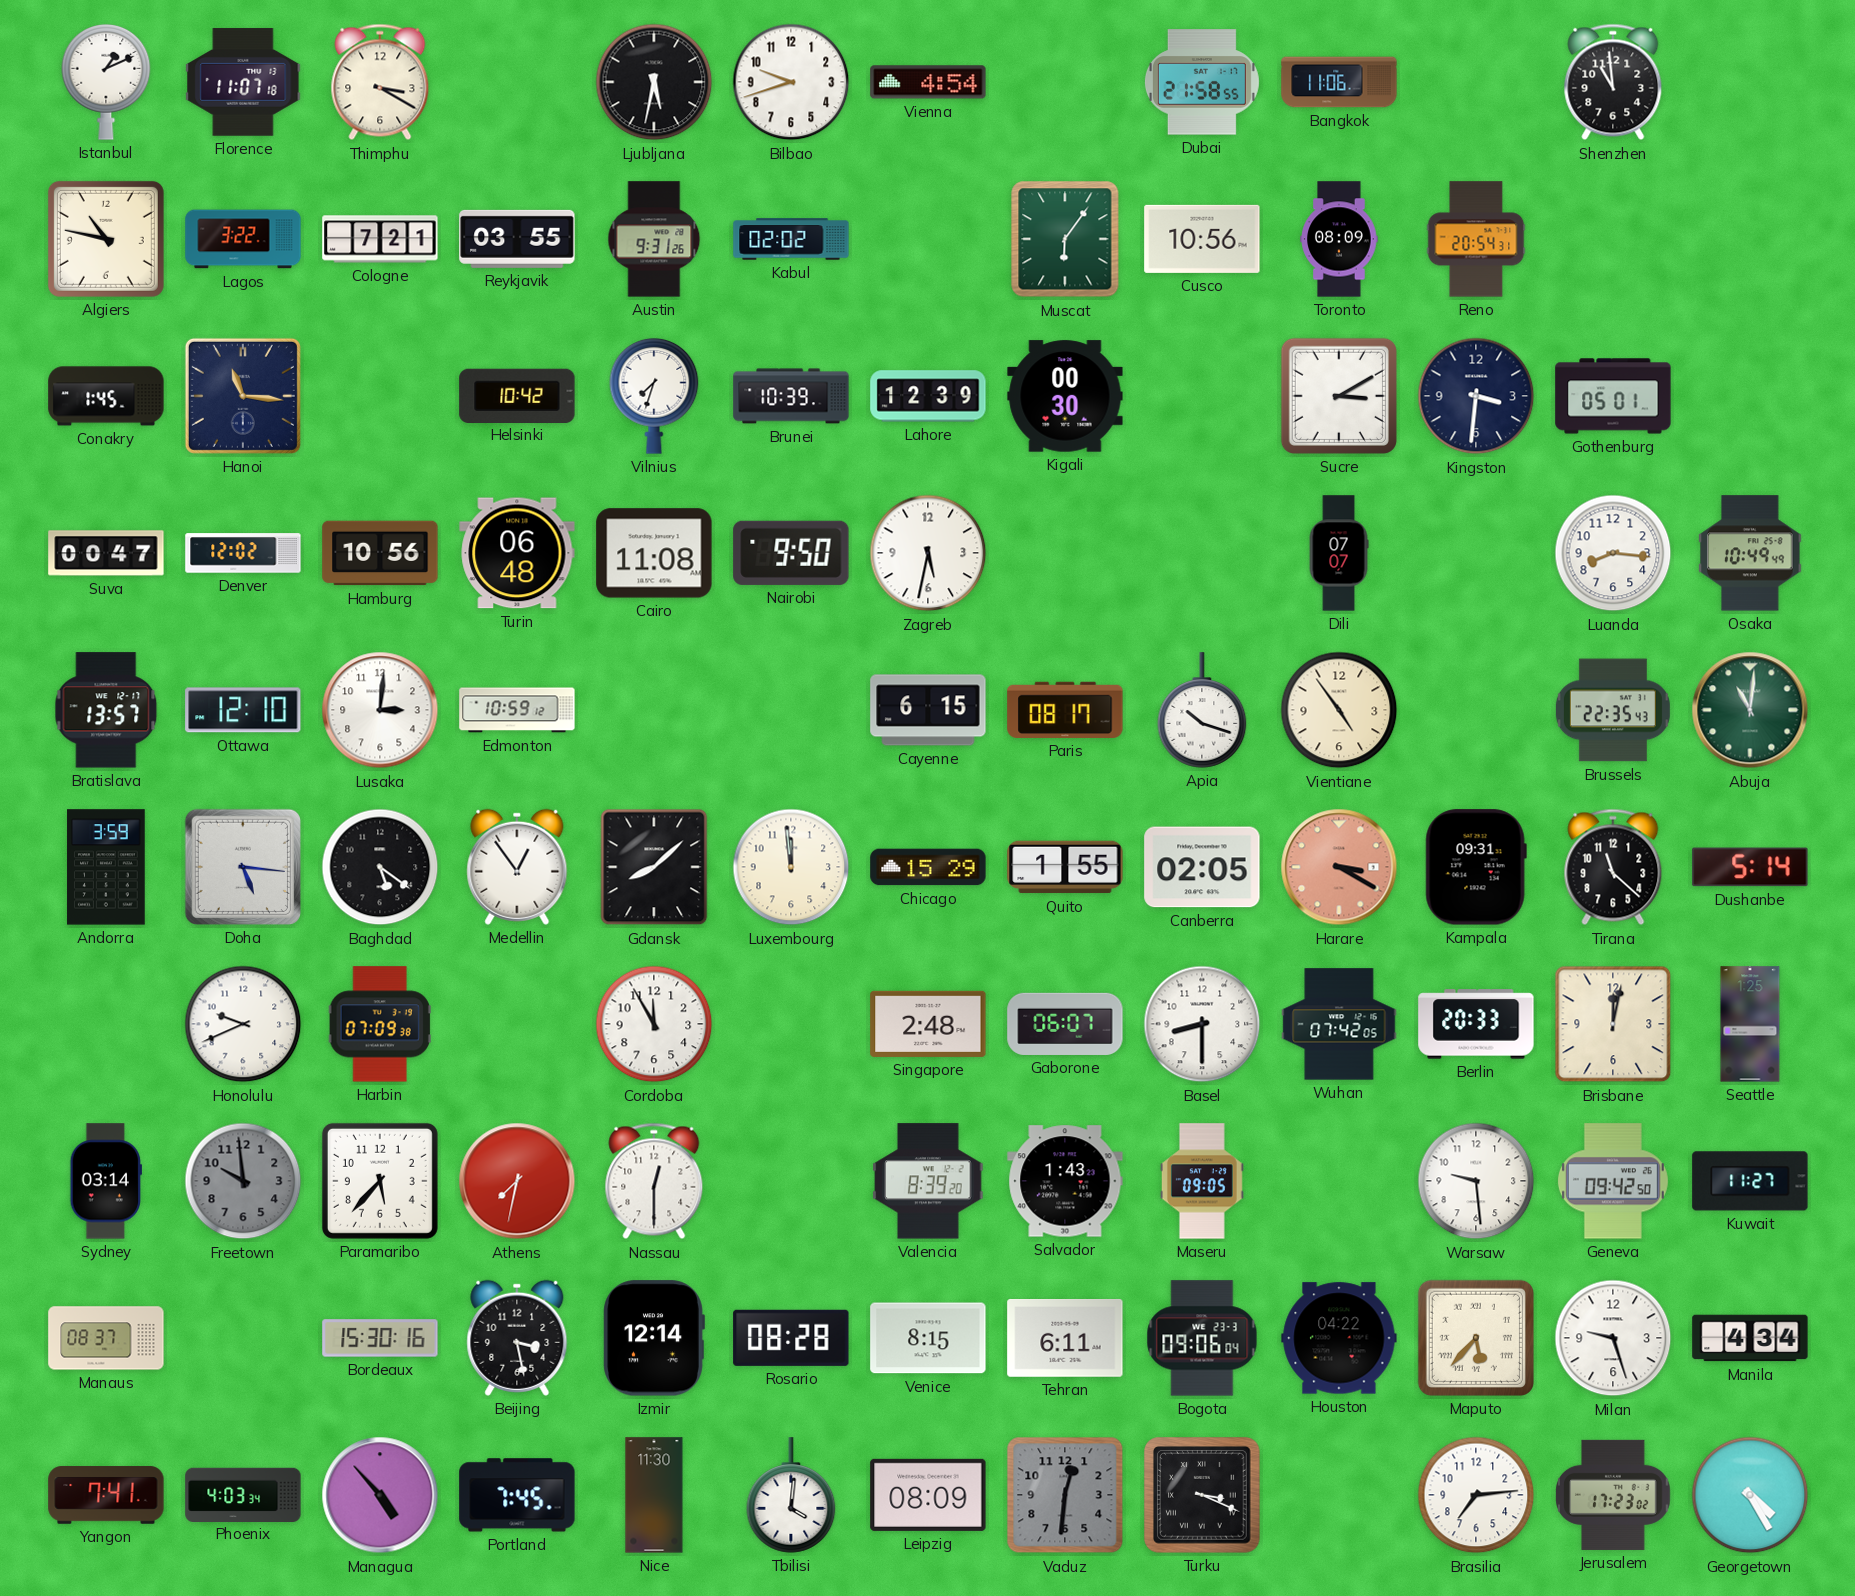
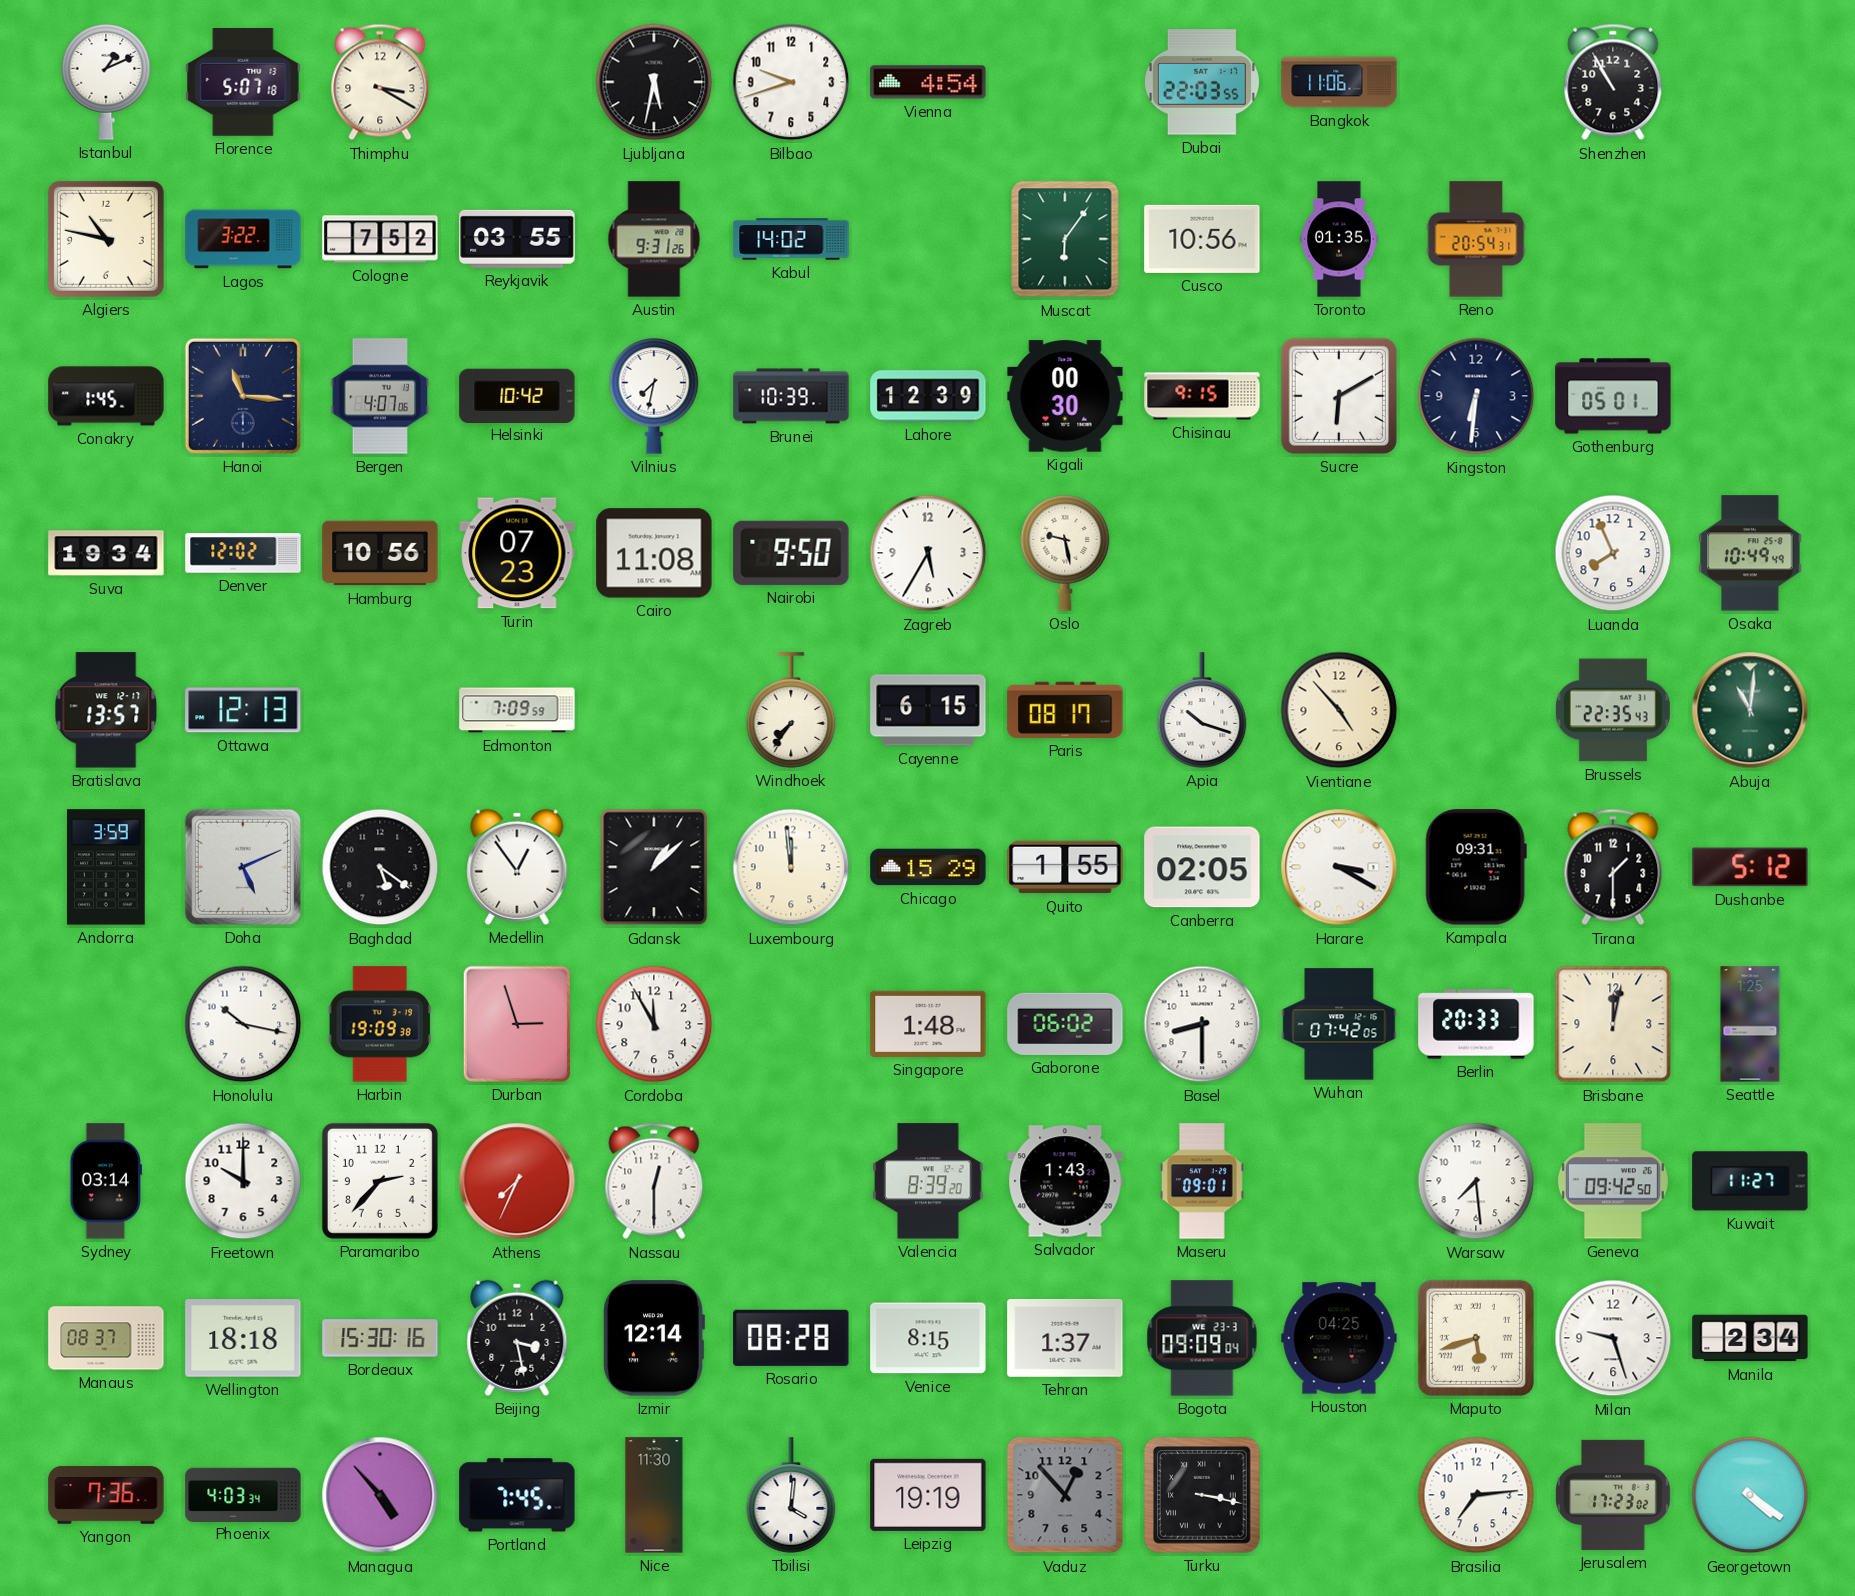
Florence: 11:07 -> 5:07
Dubai: 21:58 -> 22:03
Shenzhen: 10:59 -> 10:55
Cologne: 7:21 -> 7:52
Kabul: 02:02 -> 14:02
Toronto: 08:09 -> 01:35
Bergen: none -> 4:07
Vilnius: 7:33 -> 7:32
Chisinau: none -> 9:15
Sucre: 3:10 -> 6:10
Kingston: 3:31 -> 6:31
Suva: 00:47 -> 19:34
Turin: 06:48 -> 07:23
Zagreb: 5:32 -> 5:35
Oslo: none -> 9:28
Dili: 07:07 -> none
Luanda: 8:16 -> 7:56
Ottawa: 12:10 -> 12:13
Lusaka: 3:01 -> none
Edmonton: 10:59 -> 7:09
Windhoek: none -> 7:36
Vientiane: 4:54 -> 4:53
Doha: 5:16 -> 5:11
Gdansk: 8:08 -> 1:08
Harare dial: salmon -> white
Tirana: 11:22 -> 1:30
Dushanbe: 5:14 -> 5:12
Honolulu: 9:41 -> 10:17
Harbin: 07:09 -> 19:09
Durban: none -> 2:57
Singapore: 2:48 -> 1:48
Gaborone: 06:07 -> 06:02
Freetown: 9:59 -> 10:00
Freetown dial: grey -> white
Paramaribo: 5:37 -> 2:37
Athens: 7:32 -> 7:34
Maseru: 09:05 -> 09:01
Warsaw: 9:29 -> 7:29
Wellington: none -> 18:18
Tehran: 6:11 -> 1:37
Bogota: 09:06 -> 09:09
Houston: 04:22 -> 04:25
Maputo: 5:37 -> 5:42
Manila: 4:34 -> 2:34
Yangon: 7:41 -> 7:36
Leipzig: 08:09 -> 19:19
Vaduz: 12:31 -> 12:53
Turku: 3:19 -> 3:17
Georgetown: 4:25 -> 4:21
